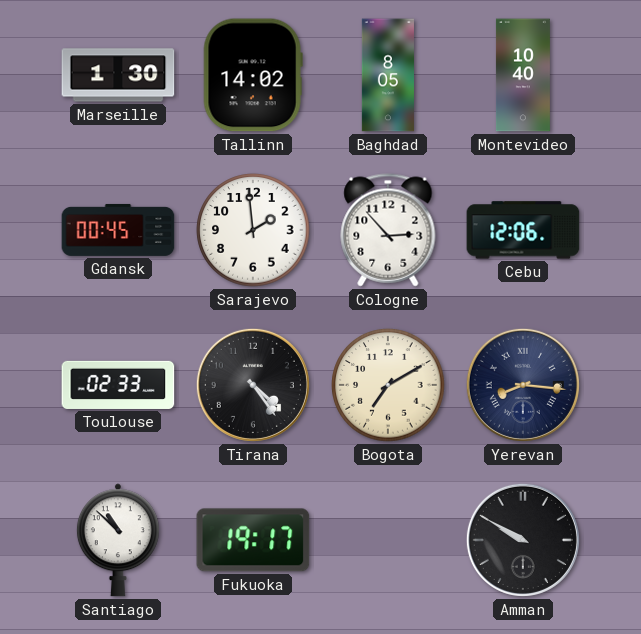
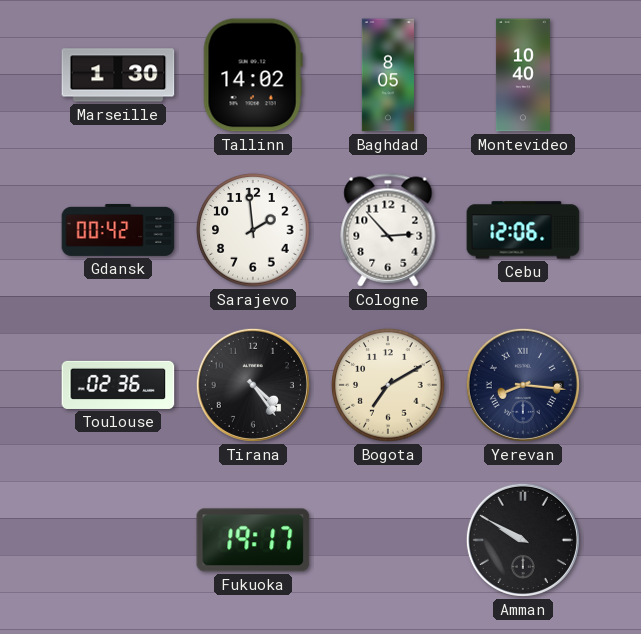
Gdansk: 00:45 -> 00:42
Toulouse: 02:33 -> 02:36
Santiago: 10:52 -> none
